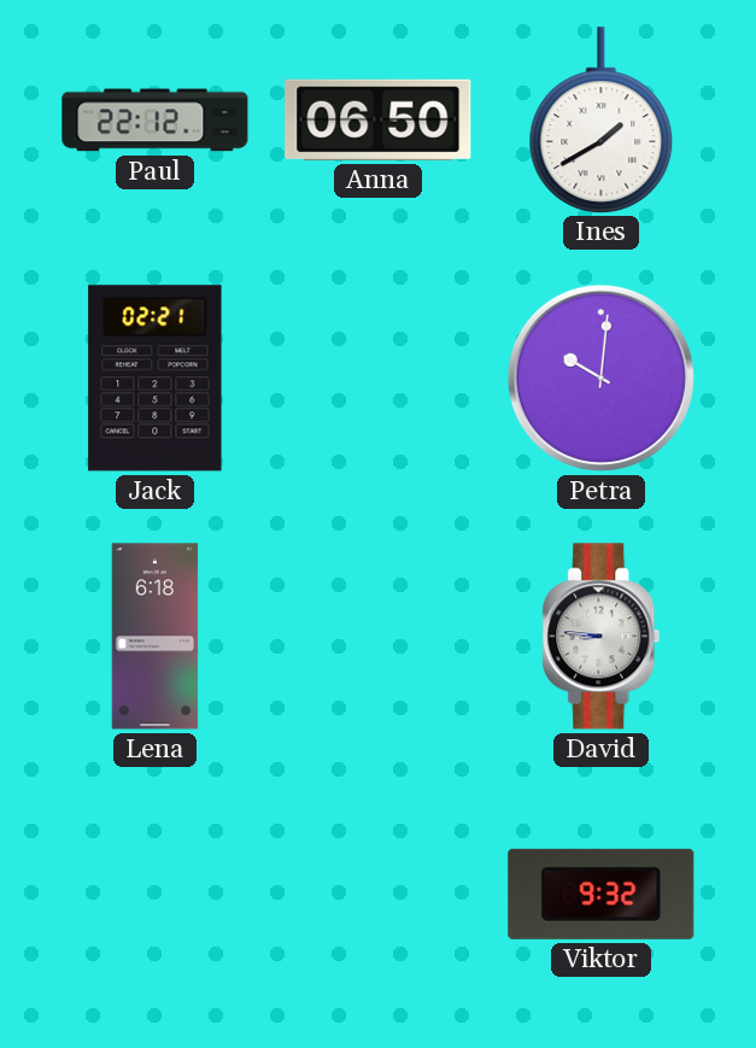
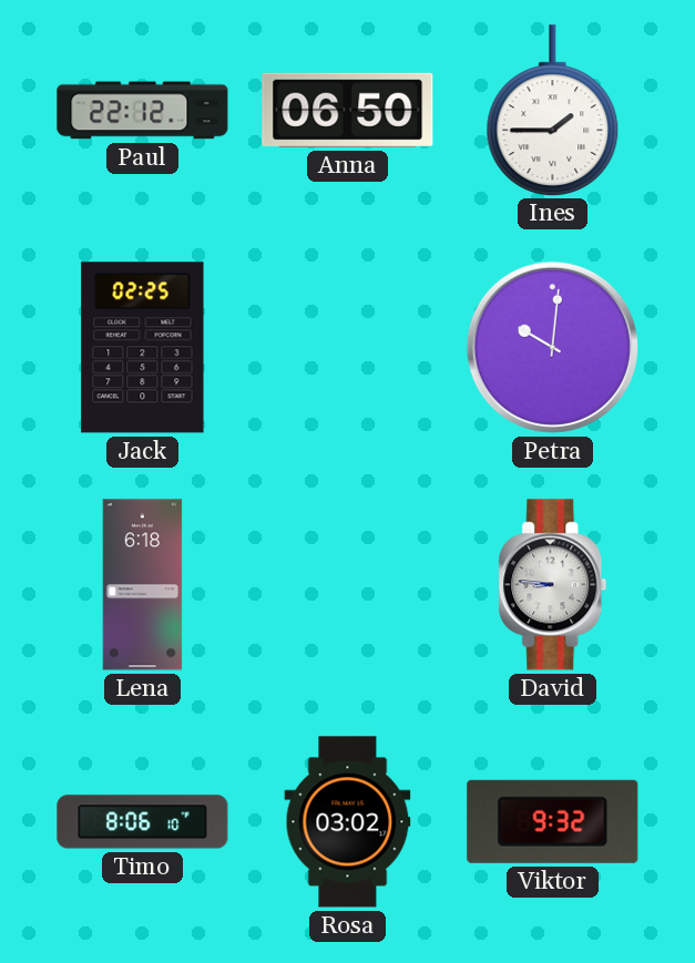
Ines: 1:40 -> 1:45
Jack: 02:21 -> 02:25
Timo: none -> 8:06
Rosa: none -> 03:02
